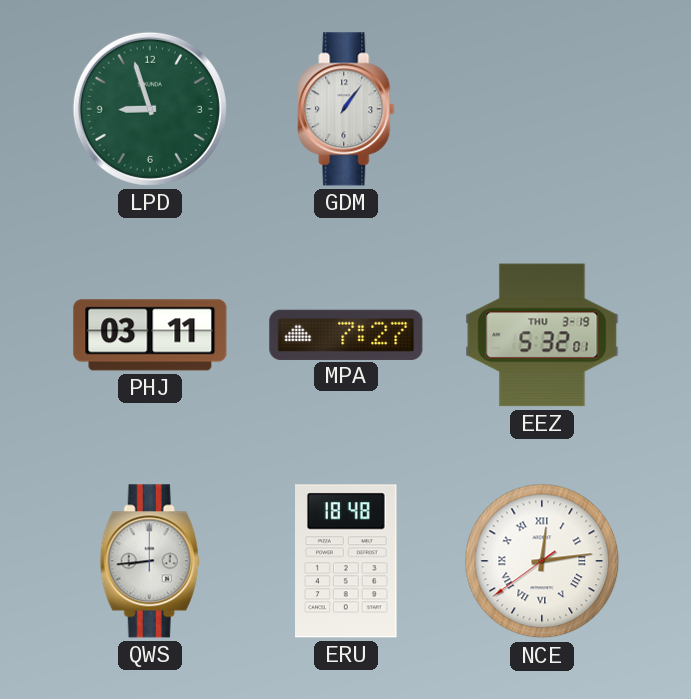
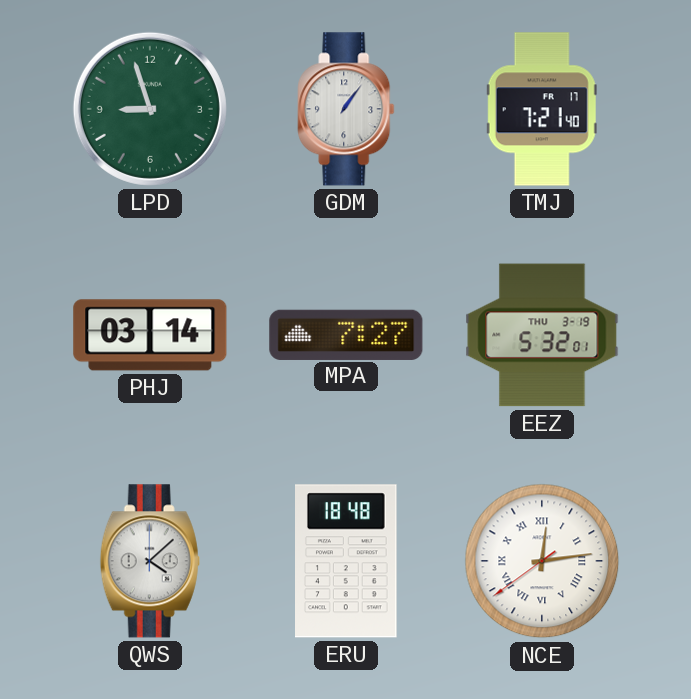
TMJ: none -> 7:21
PHJ: 03:11 -> 03:14
QWS: 8:44 -> 4:08
